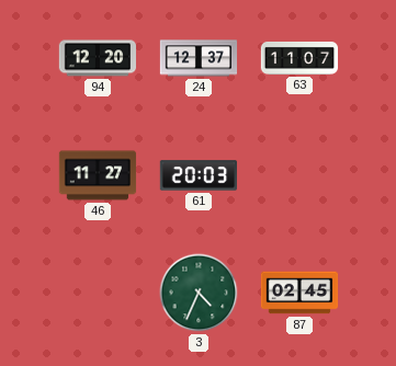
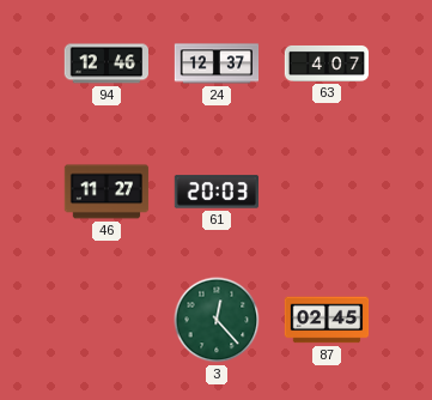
94: 12:20 -> 12:46
63: 11:07 -> 4:07
3: 4:34 -> 12:23
